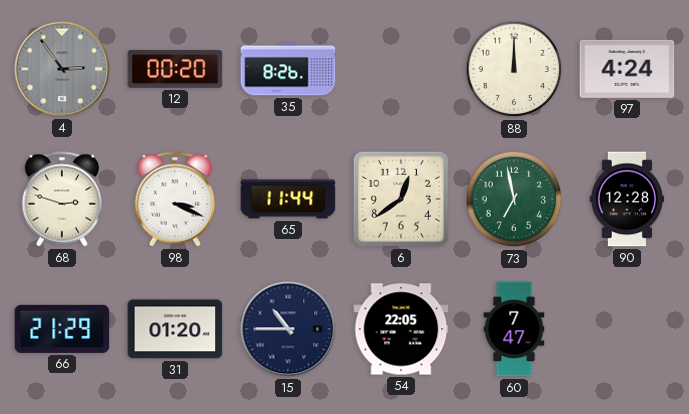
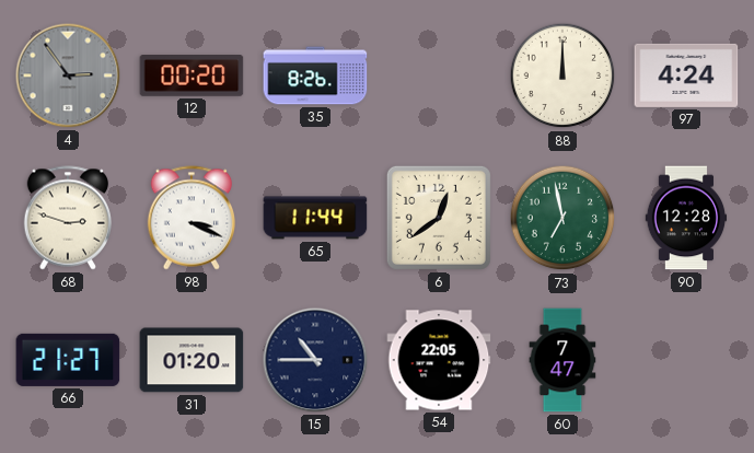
66: 21:29 -> 21:27
